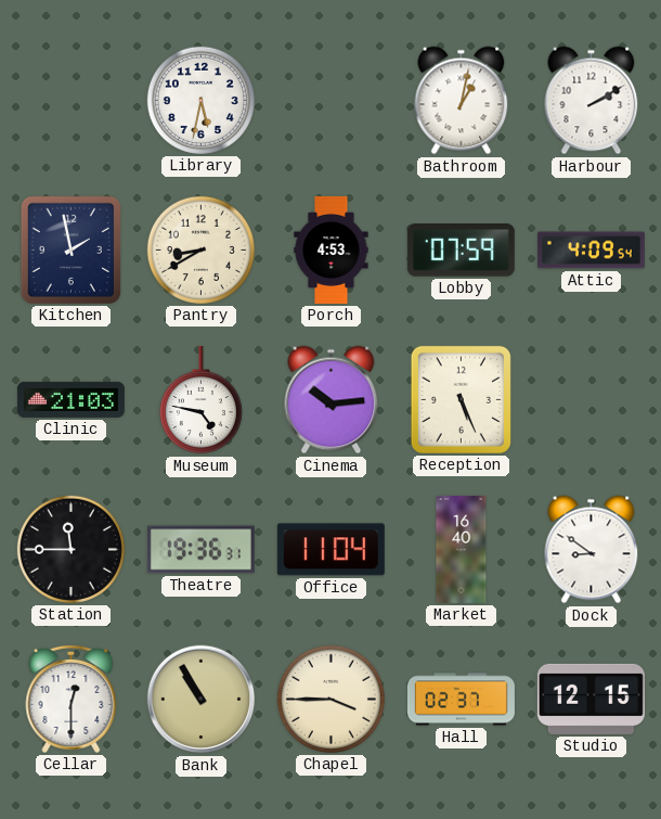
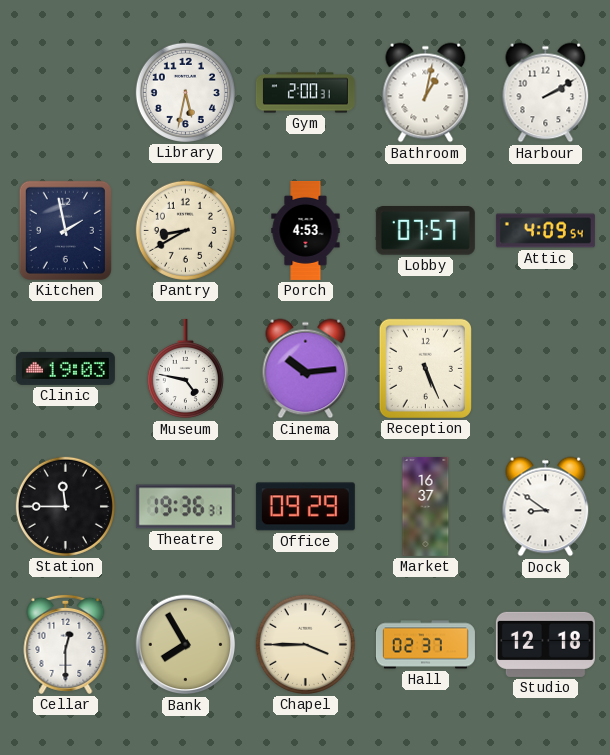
Gym: none -> 2:00
Lobby: 07:59 -> 07:57
Clinic: 21:03 -> 19:03
Office: 11:04 -> 09:29
Market: 16:40 -> 16:37
Bank: 10:55 -> 7:55
Studio: 12:15 -> 12:18
